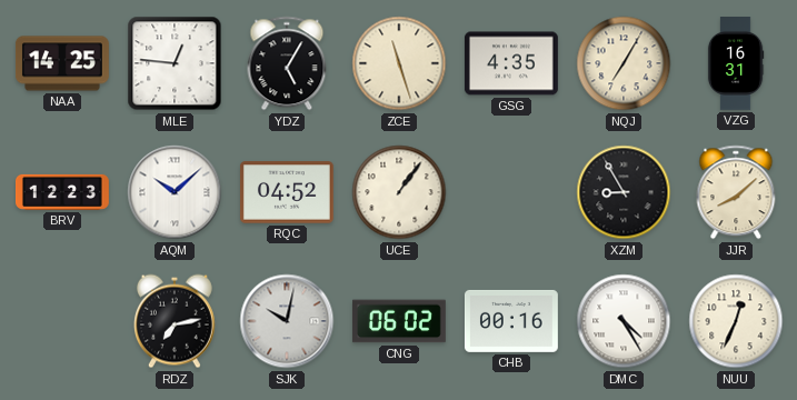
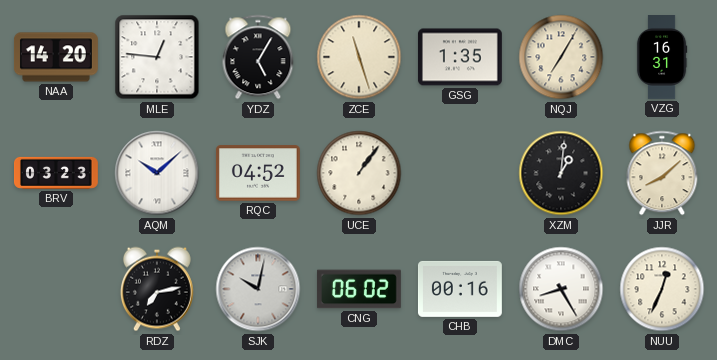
NAA: 14:25 -> 14:20
GSG: 4:35 -> 1:35
BRV: 12:23 -> 03:23
XZM: 8:55 -> 1:01
DMC: 4:25 -> 8:25
